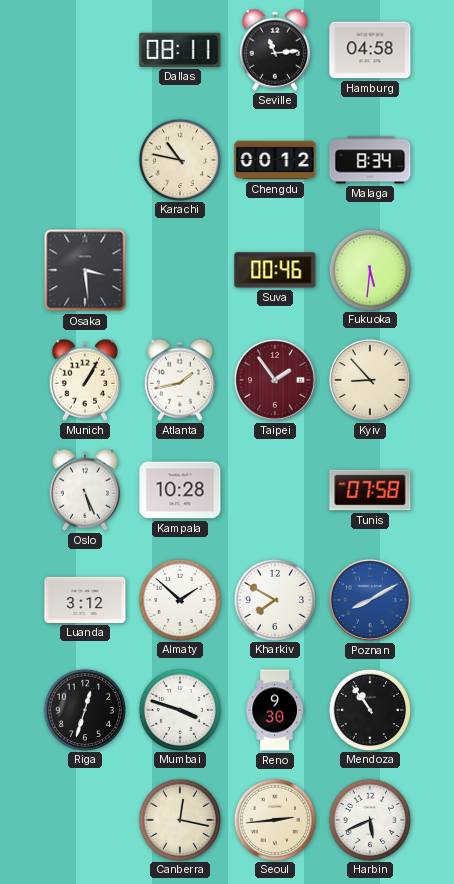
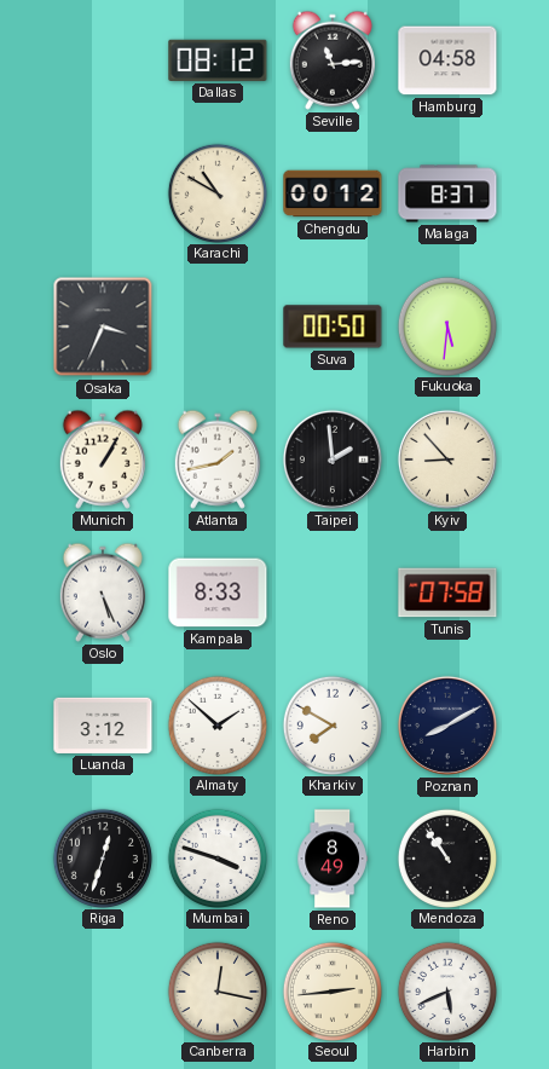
Dallas: 08:11 -> 08:12
Karachi: 10:47 -> 10:50
Malaga: 8:34 -> 8:37
Osaka: 3:29 -> 3:34
Suva: 00:46 -> 00:50
Taipei: 1:54 -> 1:59
Taipei dial: burgundy -> black
Kampala: 10:28 -> 8:33
Poznan dial: blue -> navy
Reno: 9:30 -> 8:49
